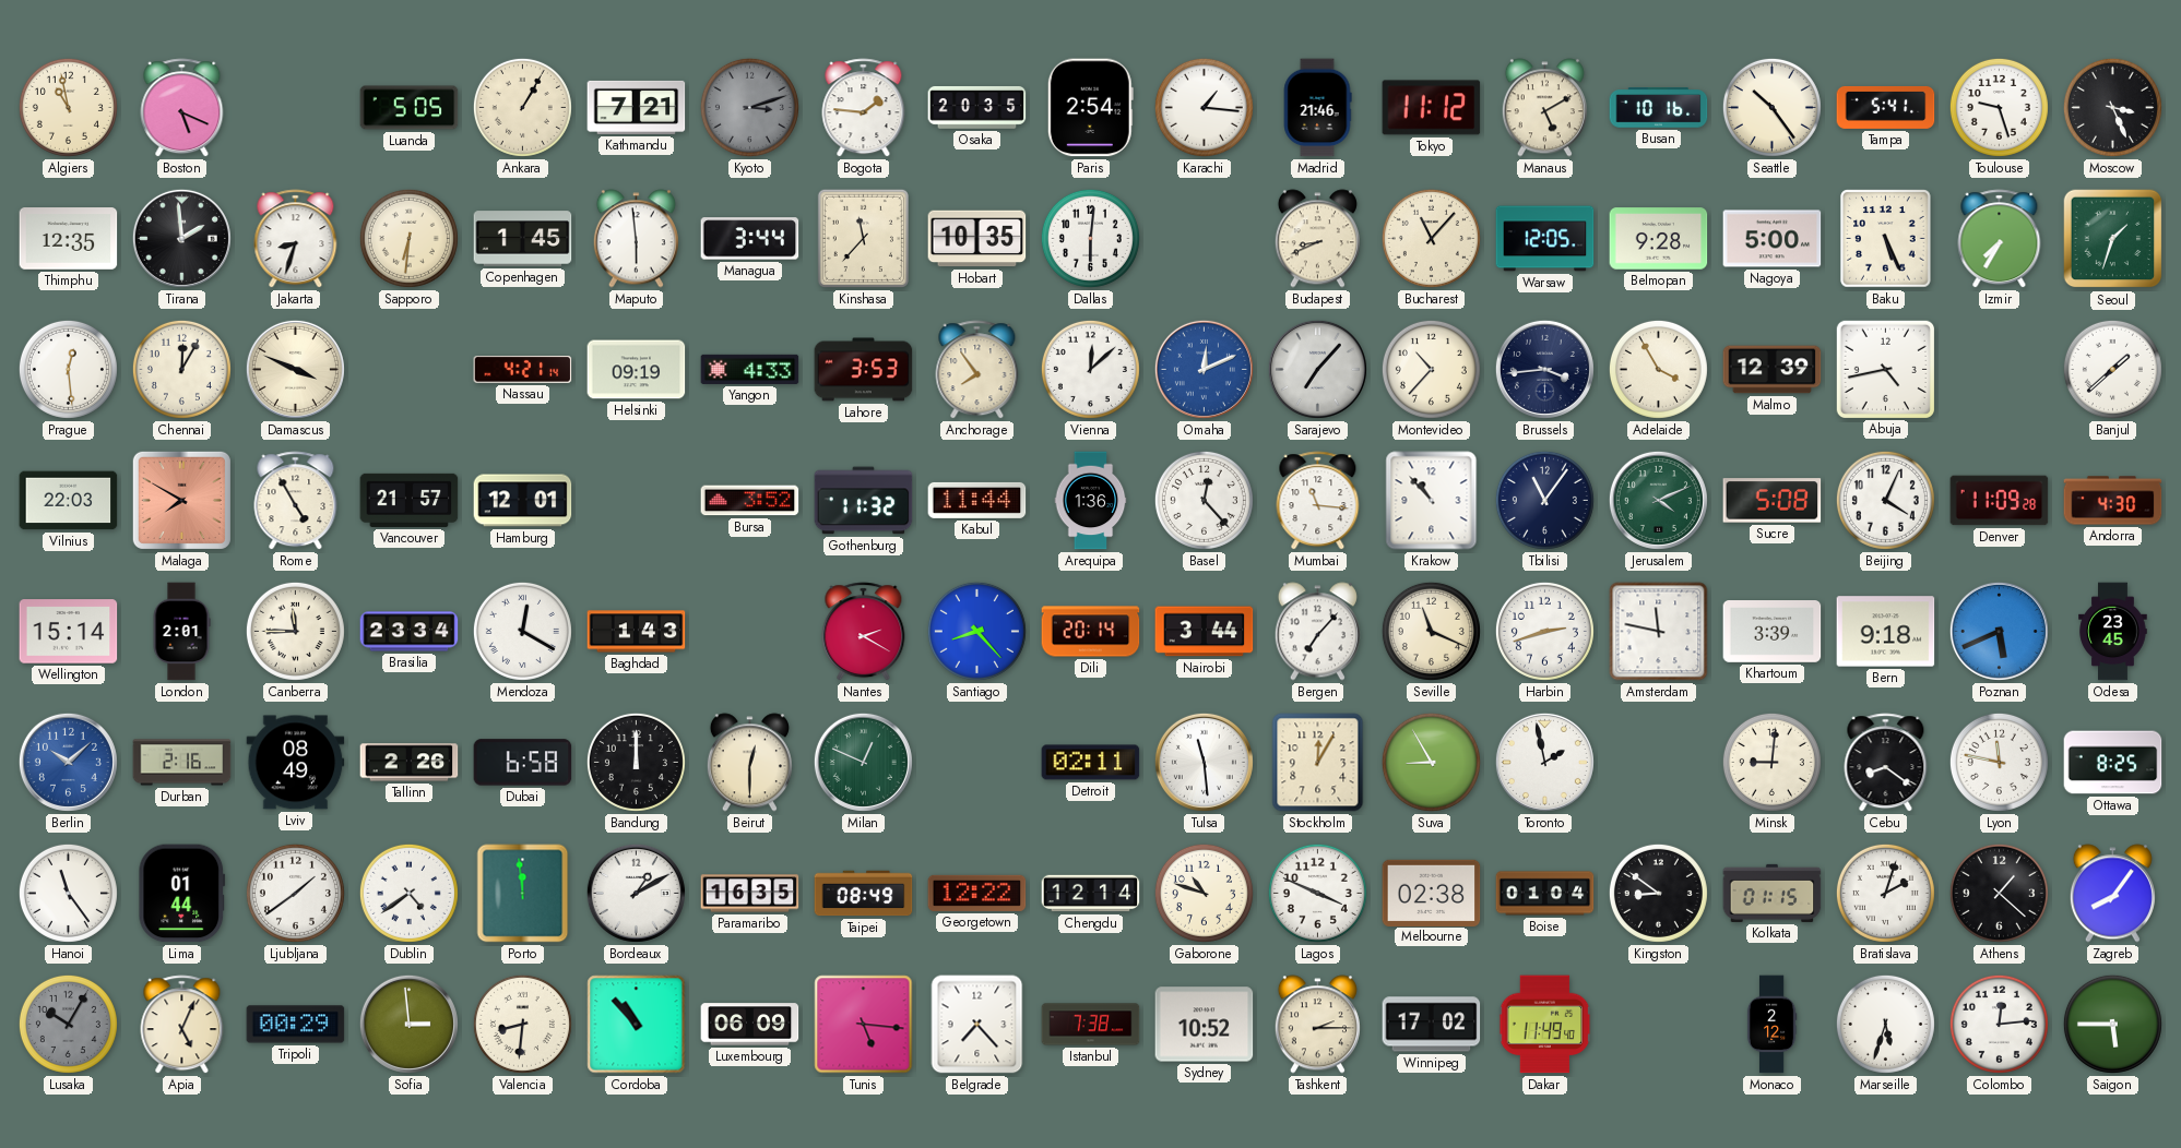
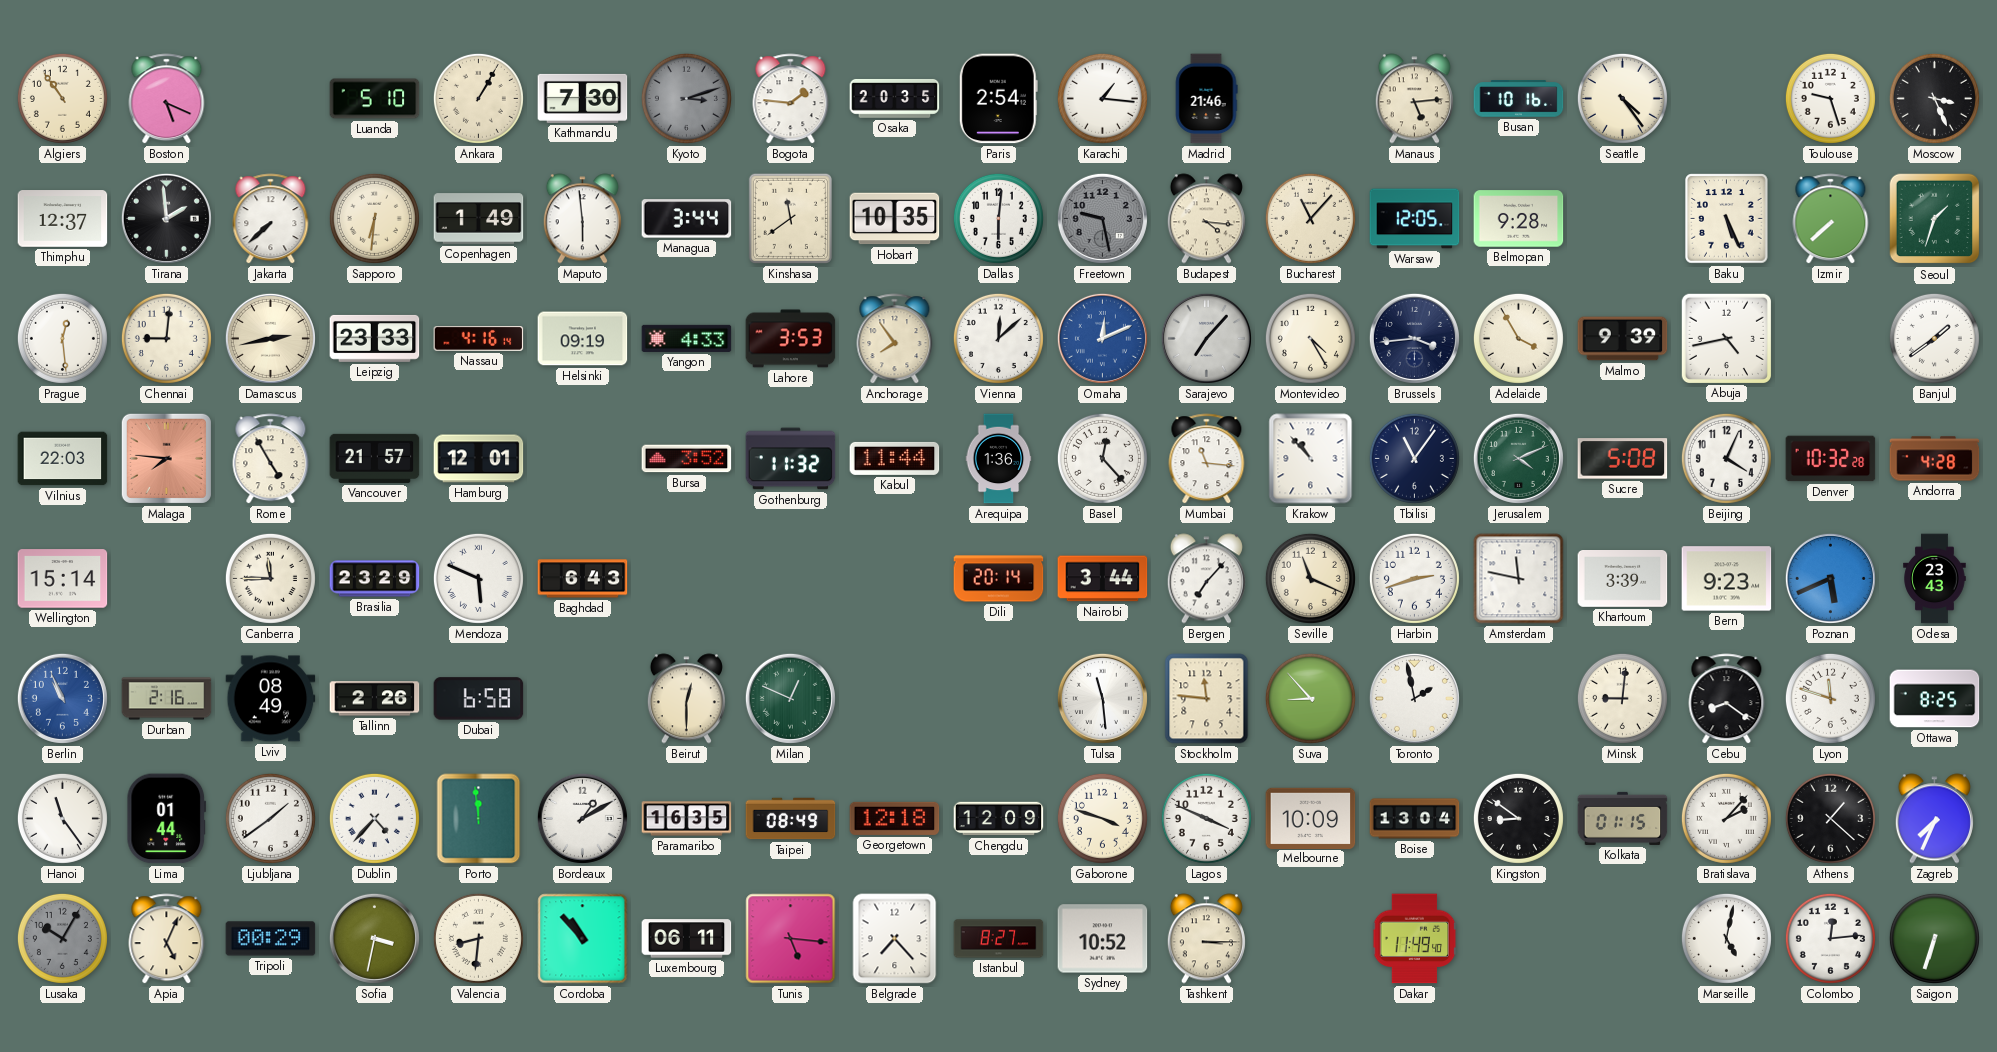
Algiers: 10:58 -> 10:54
Luanda: 5:05 -> 5:10
Kathmandu: 7:21 -> 7:30
Tokyo: 11:12 -> none
Manaus: 5:10 -> 5:14
Seattle: 10:24 -> 4:24
Tampa: 5:41 -> none
Thimphu: 12:35 -> 12:37
Jakarta: 8:33 -> 7:38
Copenhagen: 1:45 -> 1:49
Kinshasa: 11:37 -> 11:39
Freetown: none -> 9:28
Budapest: 8:41 -> 4:16
Nagoya: 5:00 -> none
Izmir: 7:35 -> 7:38
Chennai: 12:05 -> 9:01
Damascus: 3:49 -> 2:43
Leipzig: none -> 23:33
Nassau: 4:21 -> 4:16
Montevideo: 10:37 -> 4:25
Malmo: 12:39 -> 9:39
Banjul: 1:38 -> 1:39
Malaga: 7:50 -> 7:46
Denver: 11:09 -> 10:32
Andorra: 4:30 -> 4:28
London: 2:01 -> none
Brasilia: 23:34 -> 23:29
Mendoza: 12:20 -> 5:49
Baghdad: 1:43 -> 6:43
Nantes: 2:20 -> none
Santiago: 8:23 -> none
Bern: 9:18 -> 9:23
Odesa: 23:45 -> 23:43
Berlin: 10:08 -> 10:56
Bandung: 12:00 -> none
Detroit: 02:11 -> none
Stockholm: 12:05 -> 11:46
Suva: 8:55 -> 8:53
Lyon: 11:47 -> 11:48
Dublin: 4:39 -> 4:37
Georgetown: 12:22 -> 12:18
Chengdu: 12:14 -> 12:09
Gaborone: 10:48 -> 3:48
Melbourne: 02:38 -> 10:09
Boise: 01:04 -> 13:04
Bratislava: 2:03 -> 2:07
Zagreb: 8:06 -> 7:34
Sofia: 2:59 -> 3:32
Luxembourg: 06:09 -> 06:11
Istanbul: 7:38 -> 8:27
Tashkent: 2:15 -> 3:15
Winnipeg: 17:02 -> none
Monaco: 2:12 -> none
Marseille: 5:33 -> 5:02
Saigon: 5:45 -> 6:33
